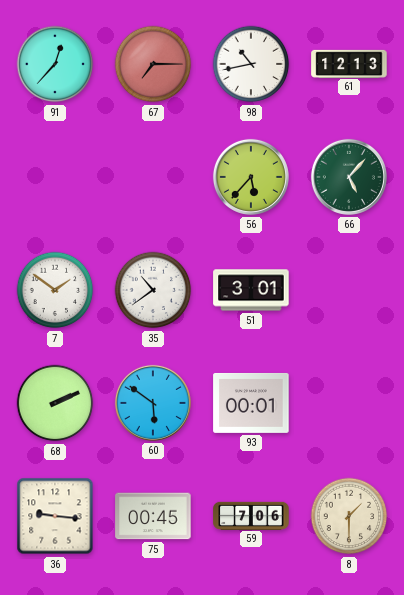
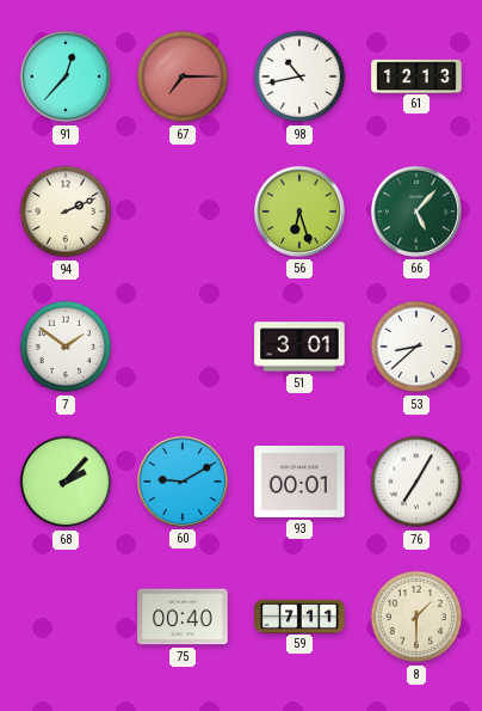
94: none -> 2:11
56: 5:37 -> 6:27
35: 10:39 -> none
53: none -> 8:38
68: 2:11 -> 2:07
60: 5:51 -> 9:10
76: none -> 7:05
36: 9:16 -> none
75: 00:45 -> 00:40
59: 7:06 -> 7:11
